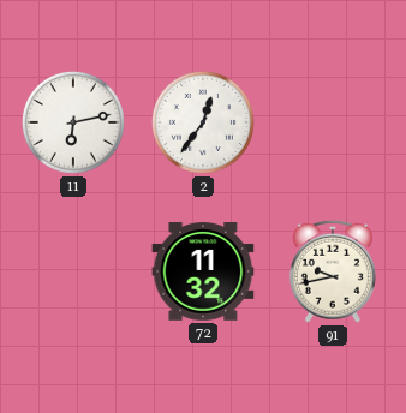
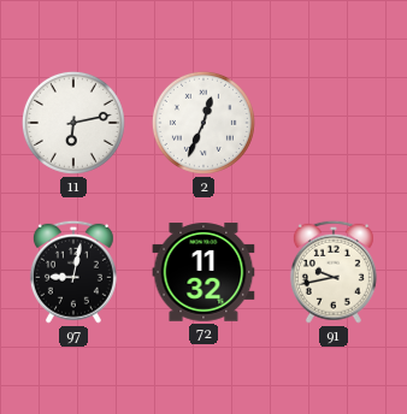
2: 12:36 -> 12:34
97: none -> 9:02
